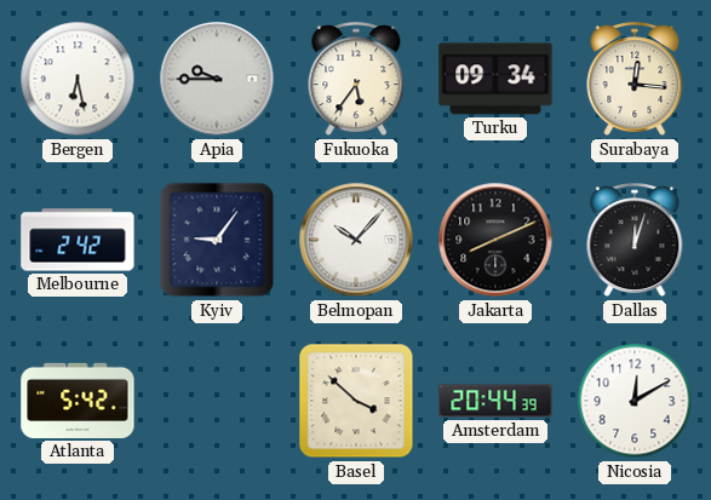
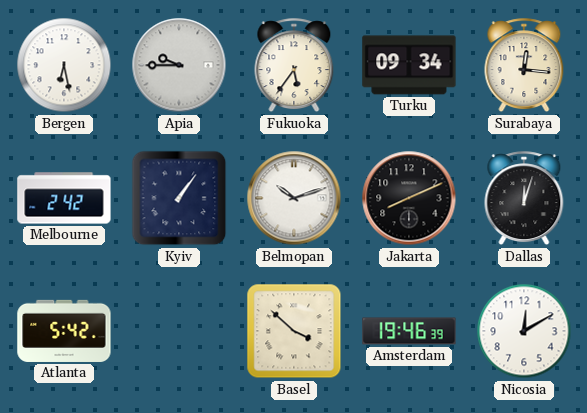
Kyiv: 9:06 -> 1:06
Belmopan: 10:07 -> 10:12
Amsterdam: 20:44 -> 19:46
